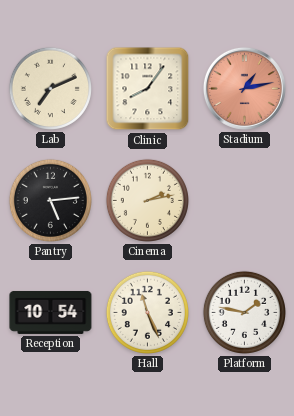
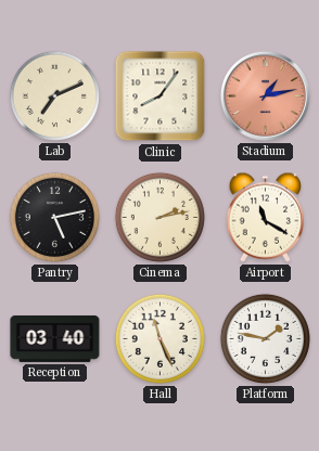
Pantry: 5:14 -> 5:13
Airport: none -> 11:20
Reception: 10:54 -> 03:40
